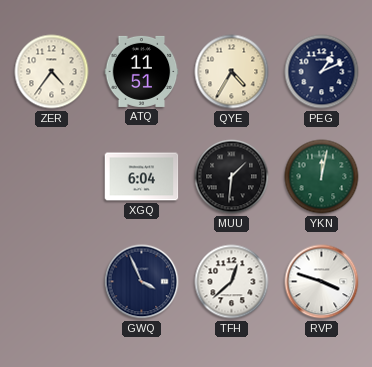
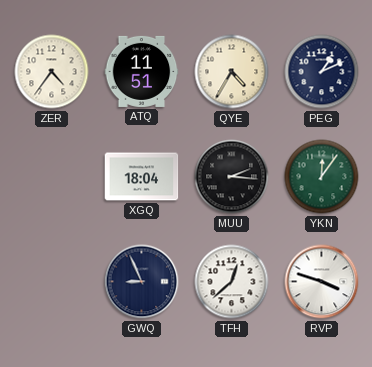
XGQ: 6:04 -> 18:04
MUU: 1:31 -> 2:16
YKN: 12:02 -> 12:06
GWQ: 3:56 -> 8:56
